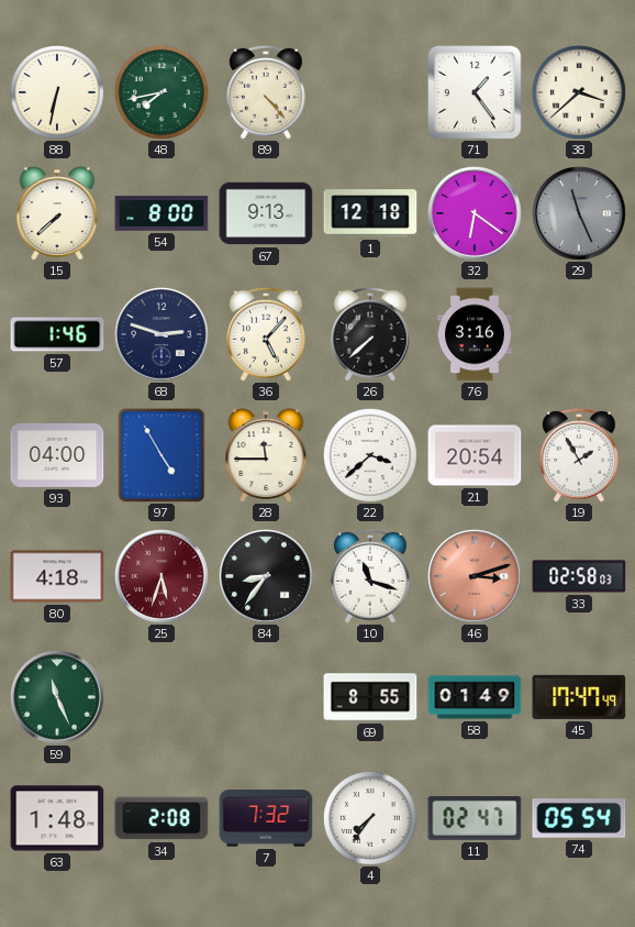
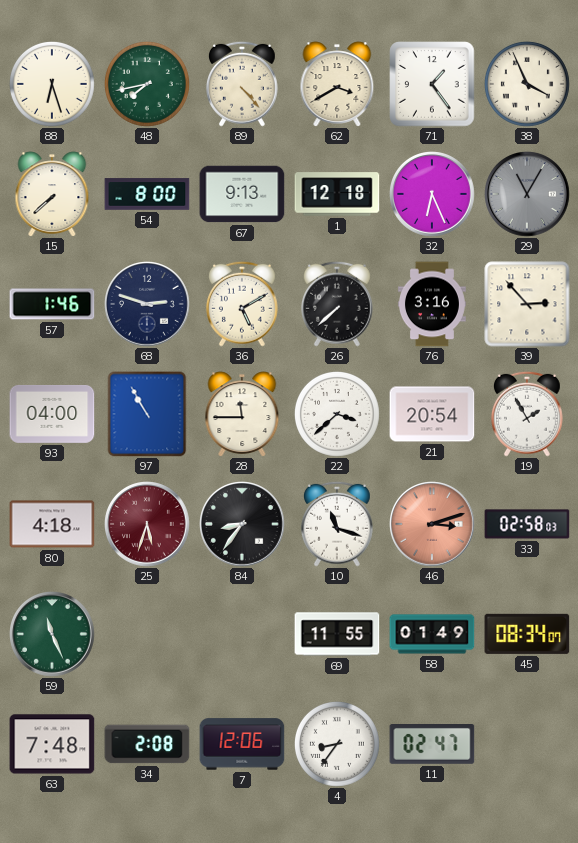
88: 6:32 -> 6:27
62: none -> 3:40
38: 3:38 -> 3:56
32: 6:21 -> 6:26
29: 11:26 -> 11:05
36: 5:07 -> 5:10
39: none -> 2:53
97: 4:55 -> 10:55
69: 8:55 -> 11:55
45: 17:47 -> 08:34
63: 1:48 -> 7:48
7: 7:32 -> 12:06
4: 7:36 -> 8:36
74: 05:54 -> none
